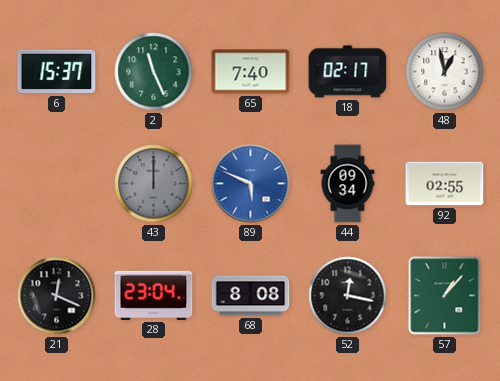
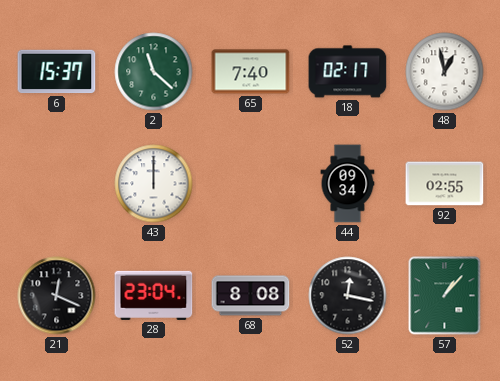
2: 11:26 -> 11:22
43 dial: grey -> white
89: 5:49 -> none
